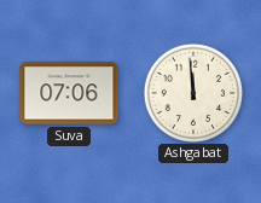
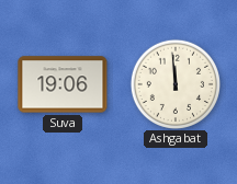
Suva: 07:06 -> 19:06
